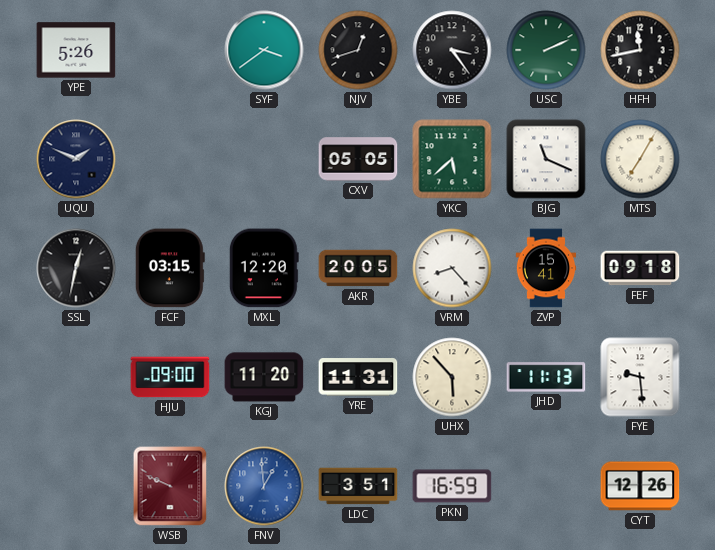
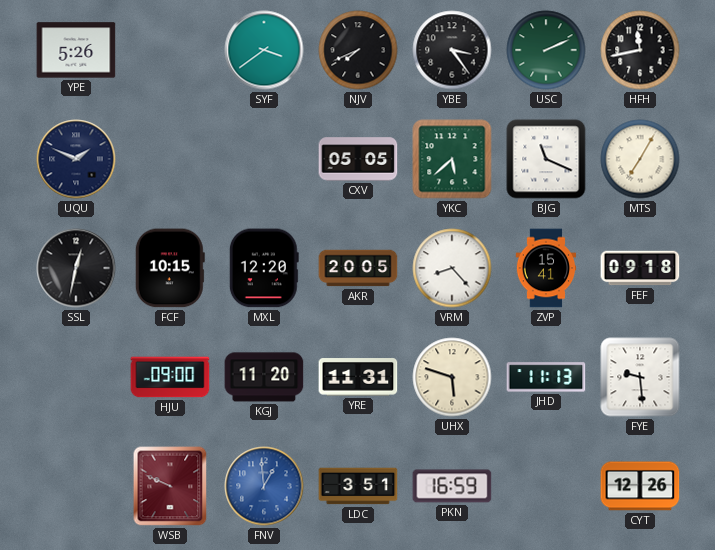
NJV: 12:42 -> 7:41
FCF: 03:15 -> 10:15
UHX: 5:53 -> 5:48
